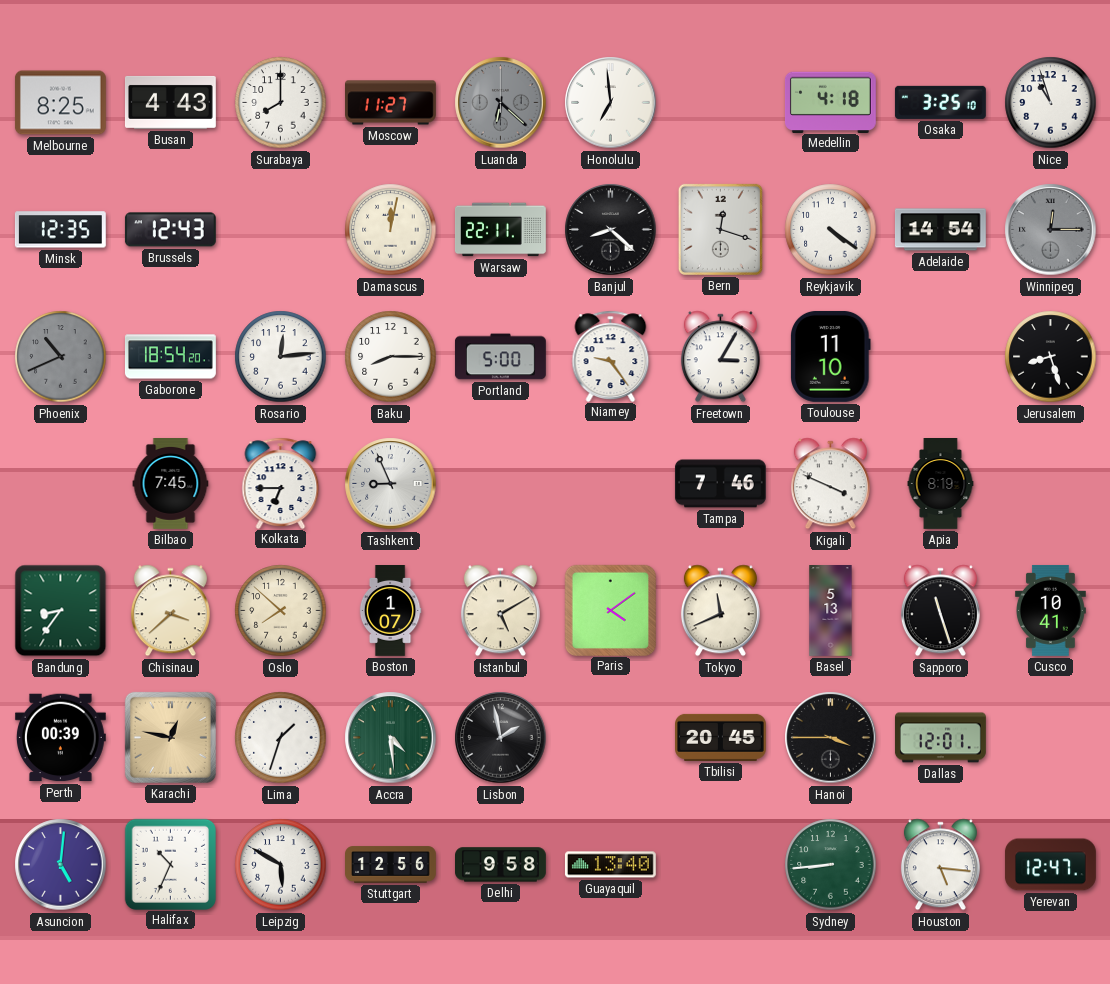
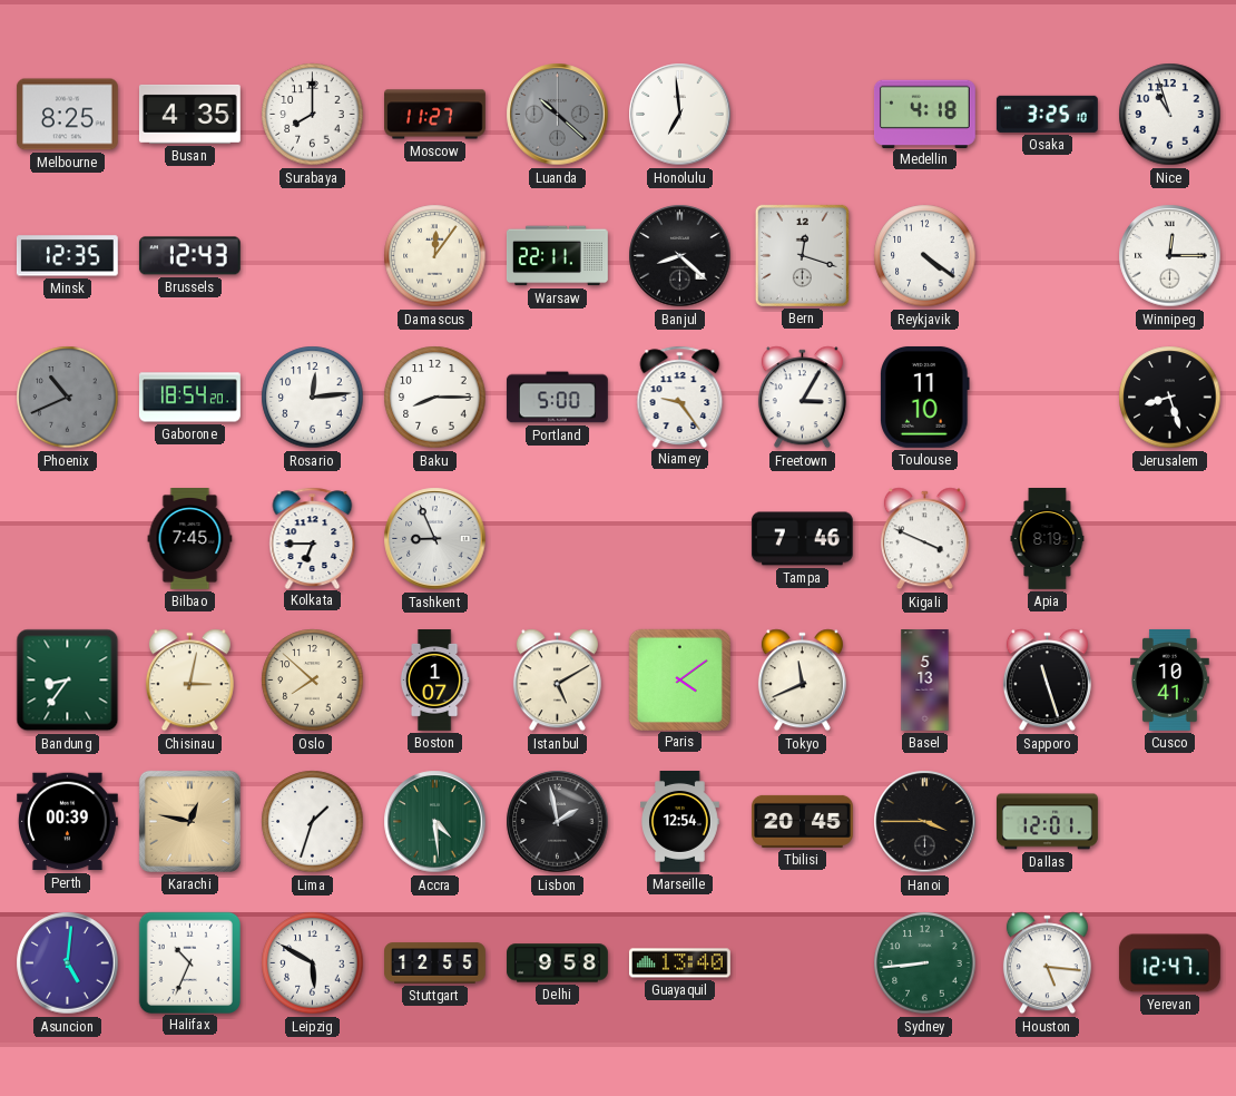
Busan: 4:43 -> 4:35
Luanda: 6:22 -> 10:22
Damascus: 12:02 -> 12:06
Adelaide: 14:54 -> none
Winnipeg dial: grey -> white
Chisinau: 3:38 -> 3:02
Marseille: none -> 12:54
Stuttgart: 12:56 -> 12:55
